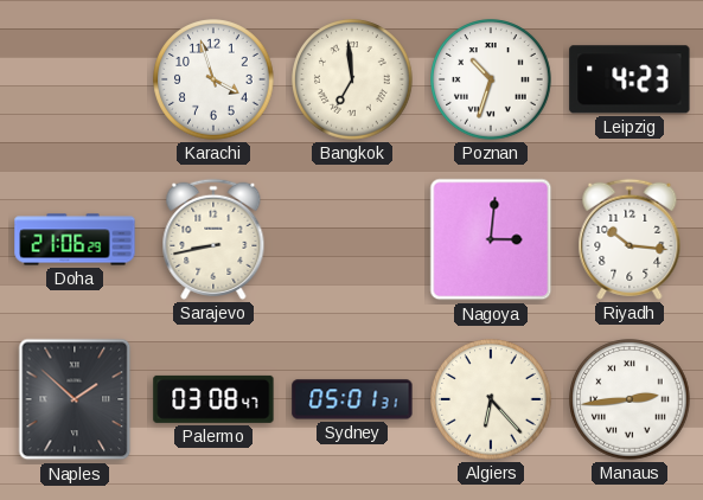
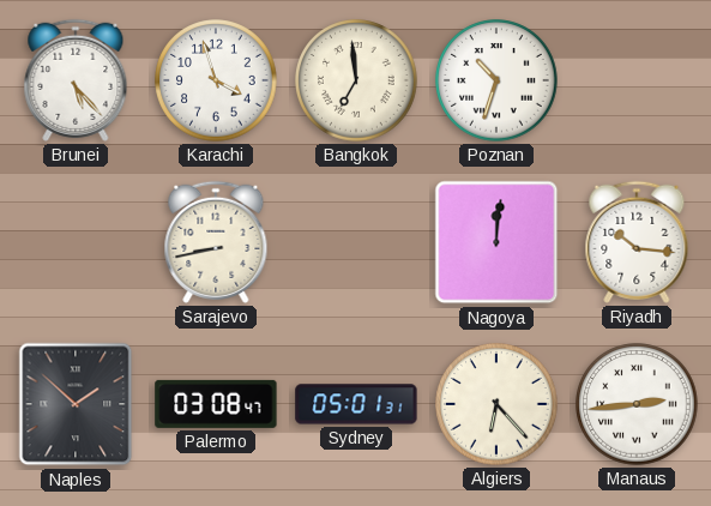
Brunei: none -> 5:23
Leipzig: 4:23 -> none
Doha: 21:06 -> none
Nagoya: 3:01 -> 12:01
